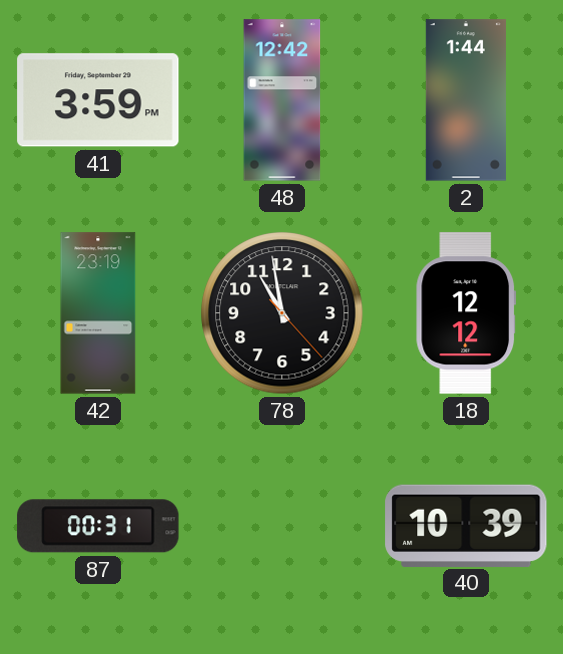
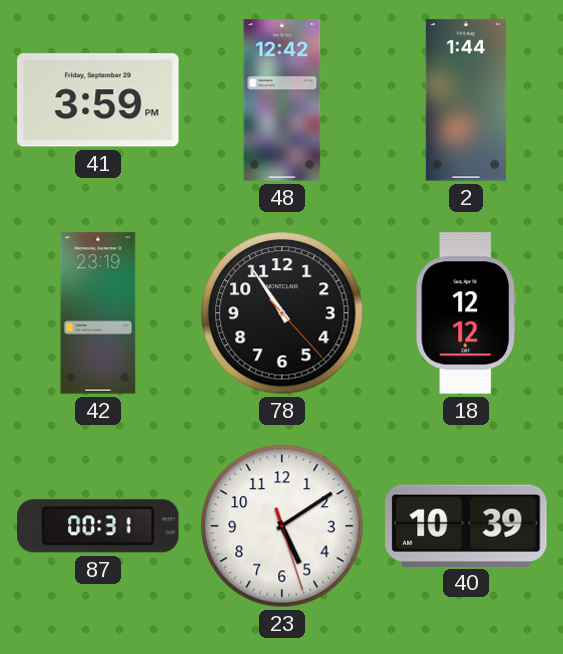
78: 10:58 -> 10:54
23: none -> 5:09
